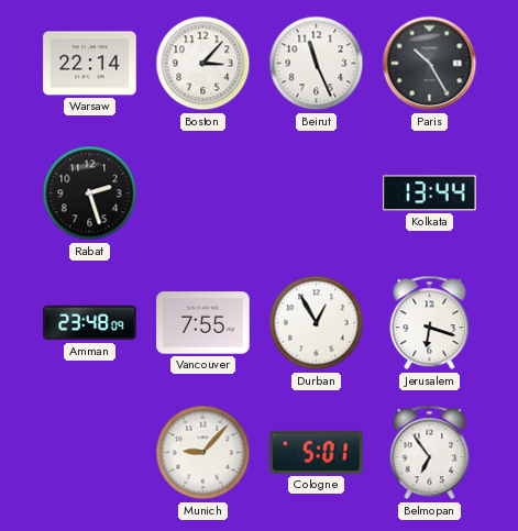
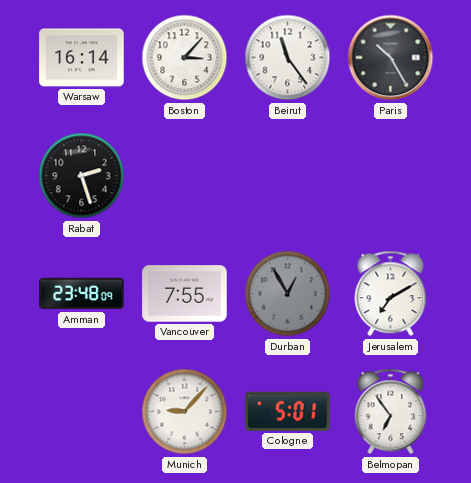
Warsaw: 22:14 -> 16:14
Beirut: 11:26 -> 11:24
Kolkata: 13:44 -> none
Durban dial: white -> grey
Jerusalem: 6:18 -> 7:10
